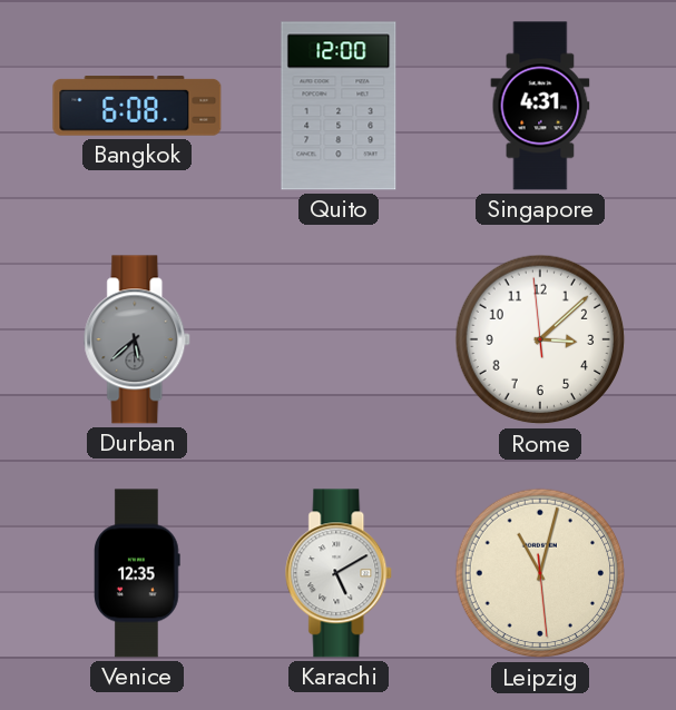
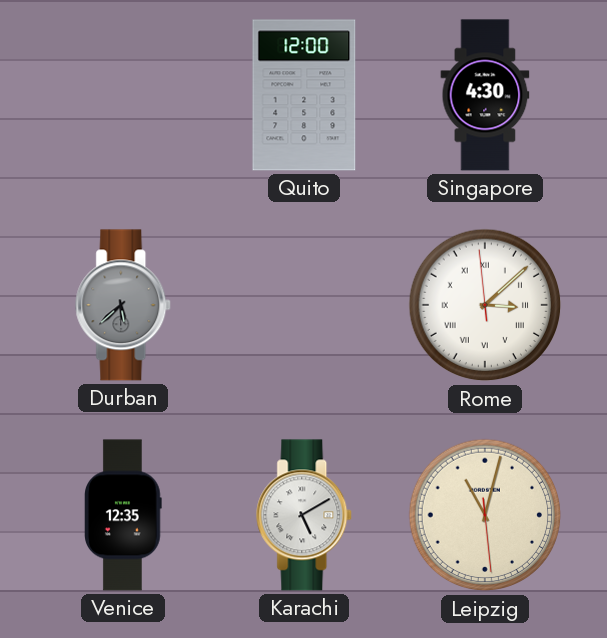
Bangkok: 6:08 -> none
Singapore: 4:31 -> 4:30
Rome numerals: Arabic -> Roman
